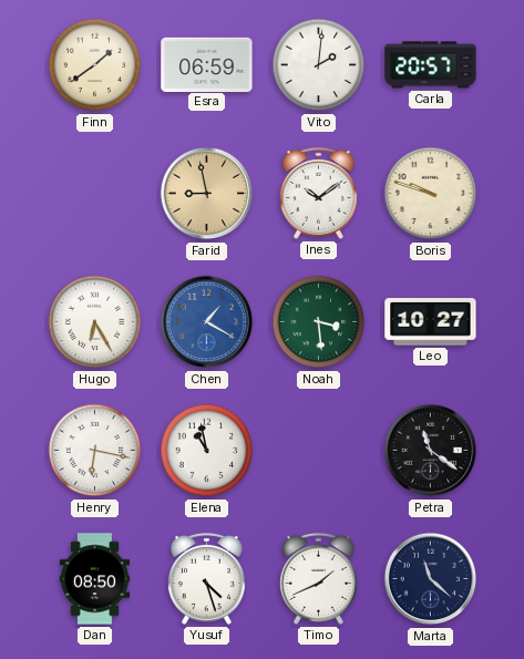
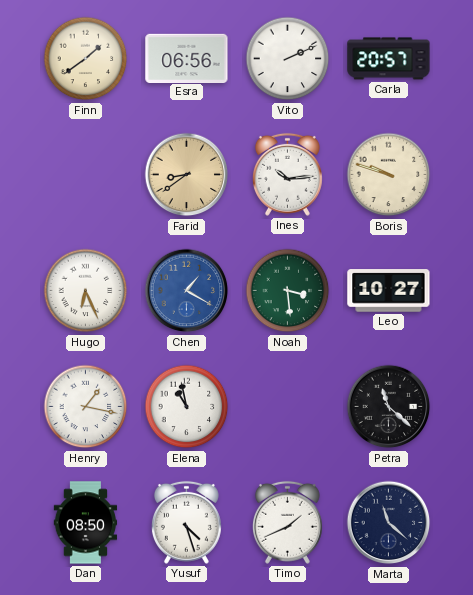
Esra: 06:59 -> 06:56
Vito: 2:01 -> 2:11
Farid: 8:58 -> 8:39
Ines: 10:09 -> 10:14
Hugo: 6:25 -> 6:26
Henry: 6:17 -> 1:17
Petra: 11:21 -> 11:22
